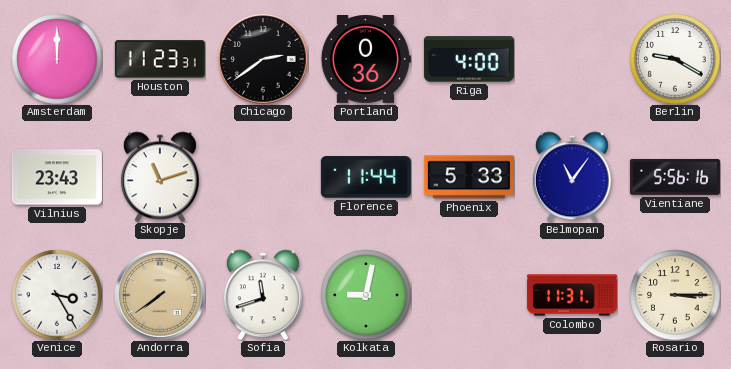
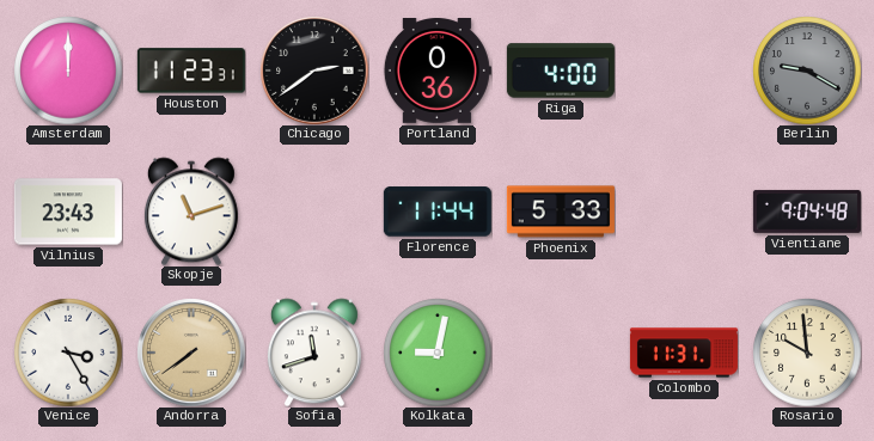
Berlin dial: white -> grey
Belmopan: 11:06 -> none
Vientiane: 5:56 -> 9:04
Rosario: 3:15 -> 9:59
